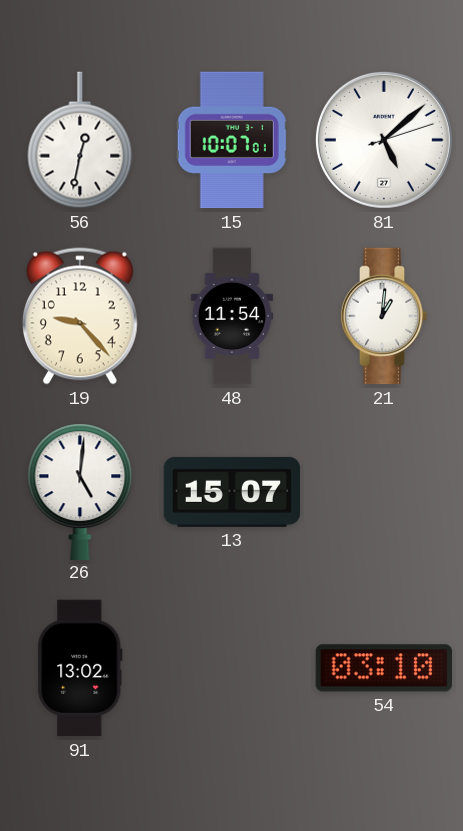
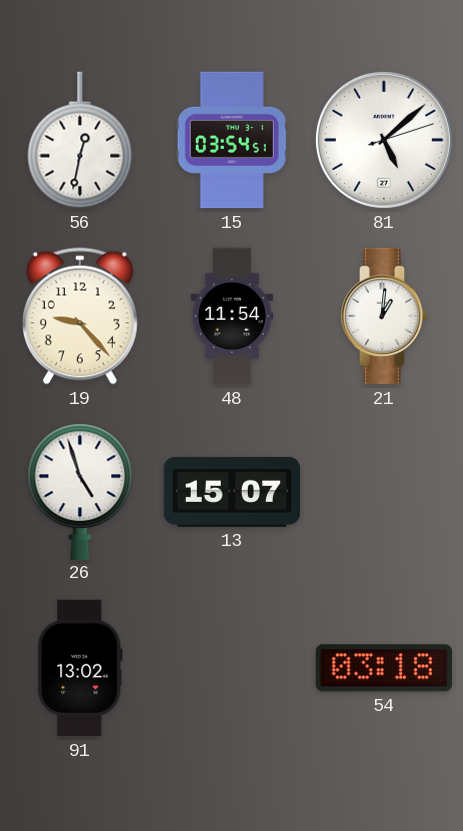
15: 10:07 -> 03:54
26: 5:01 -> 4:57
54: 03:10 -> 03:18
